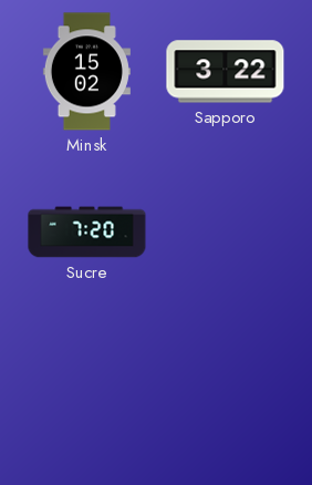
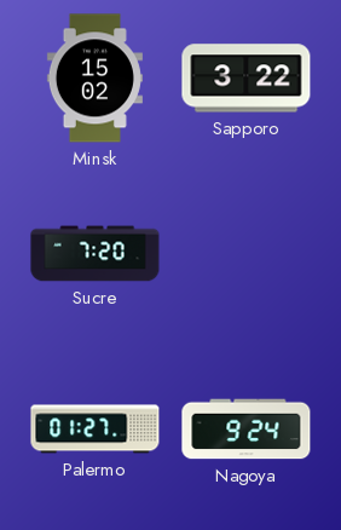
Palermo: none -> 01:27
Nagoya: none -> 9:24
